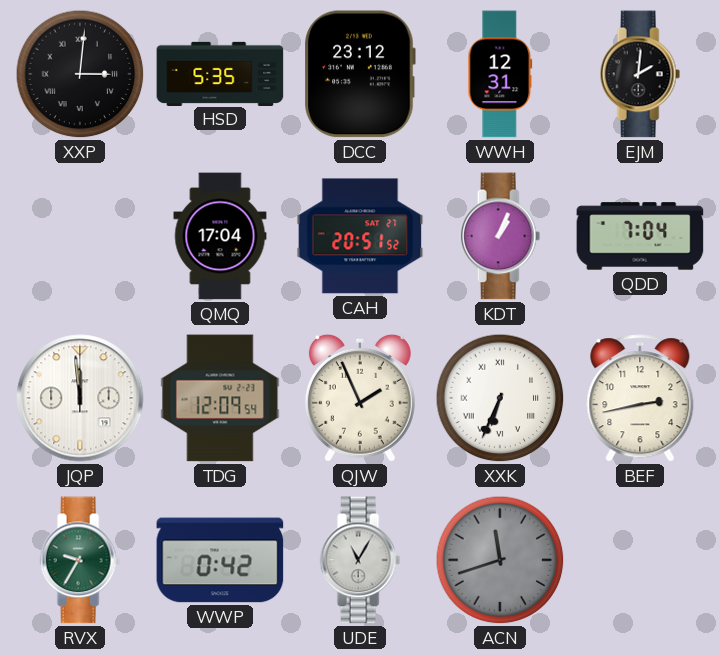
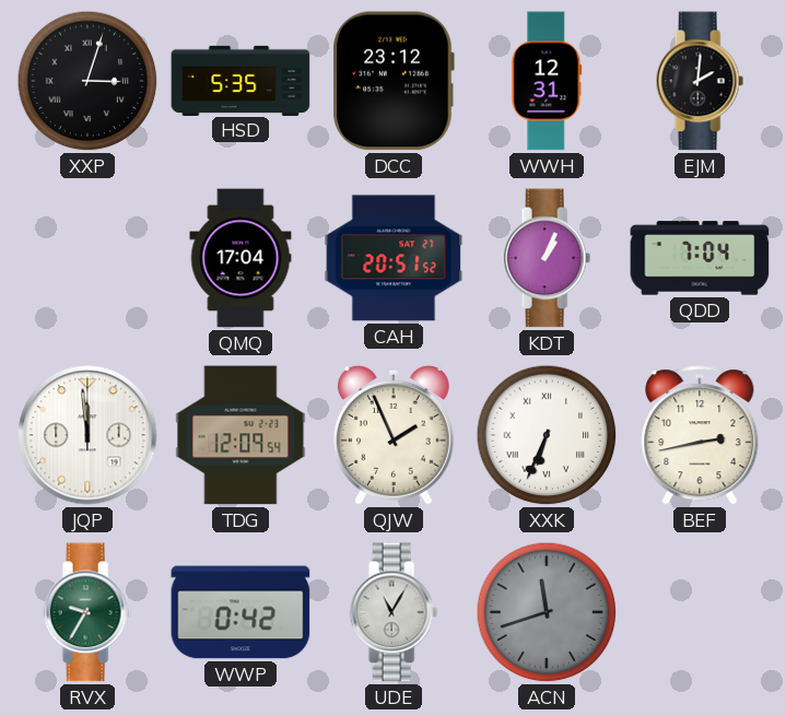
XXP: 3:01 -> 3:03
